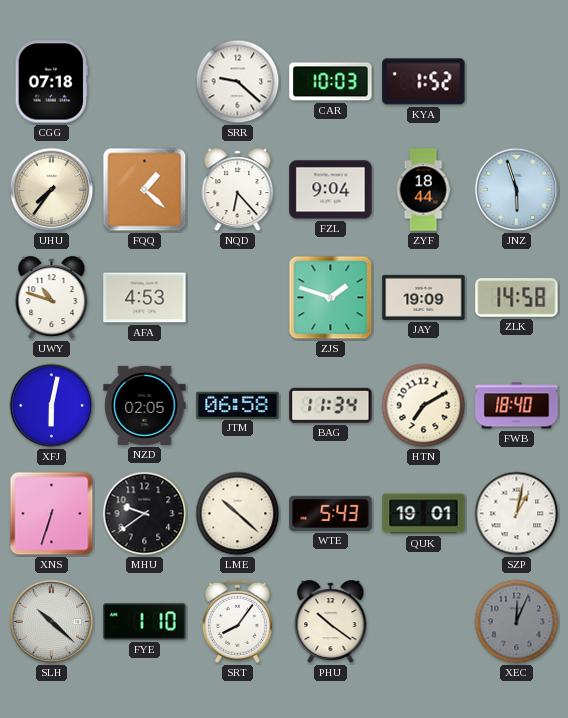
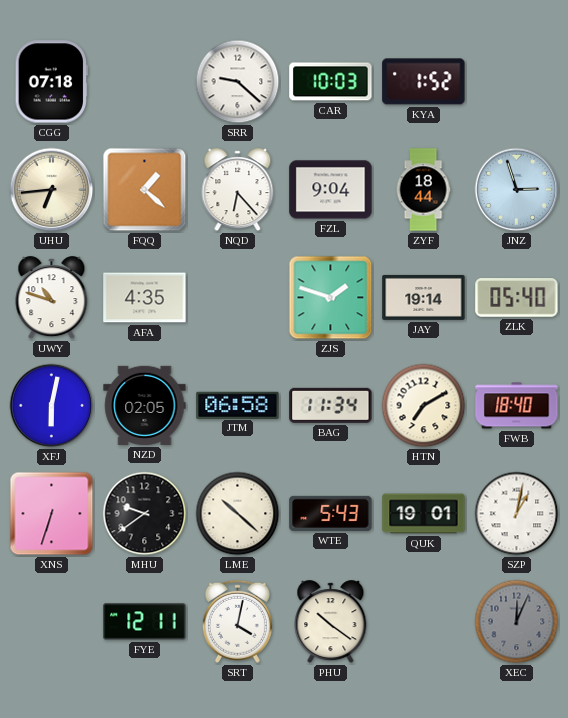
UHU: 7:36 -> 6:44
JNZ: 5:57 -> 2:57
AFA: 4:53 -> 4:35
JAY: 19:09 -> 19:14
ZLK: 14:58 -> 05:40
SLH: 10:22 -> none
FYE: 1:10 -> 12:11
SRT: 8:06 -> 4:02
